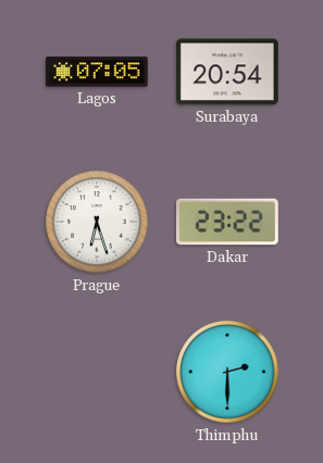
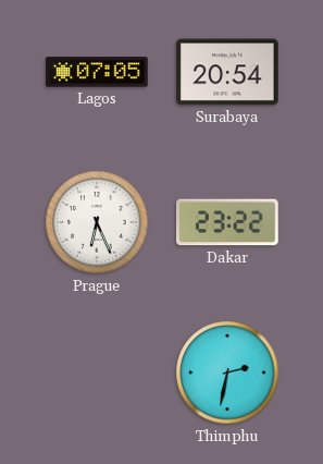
Prague: 6:27 -> 6:26
Thimphu: 2:30 -> 2:32
